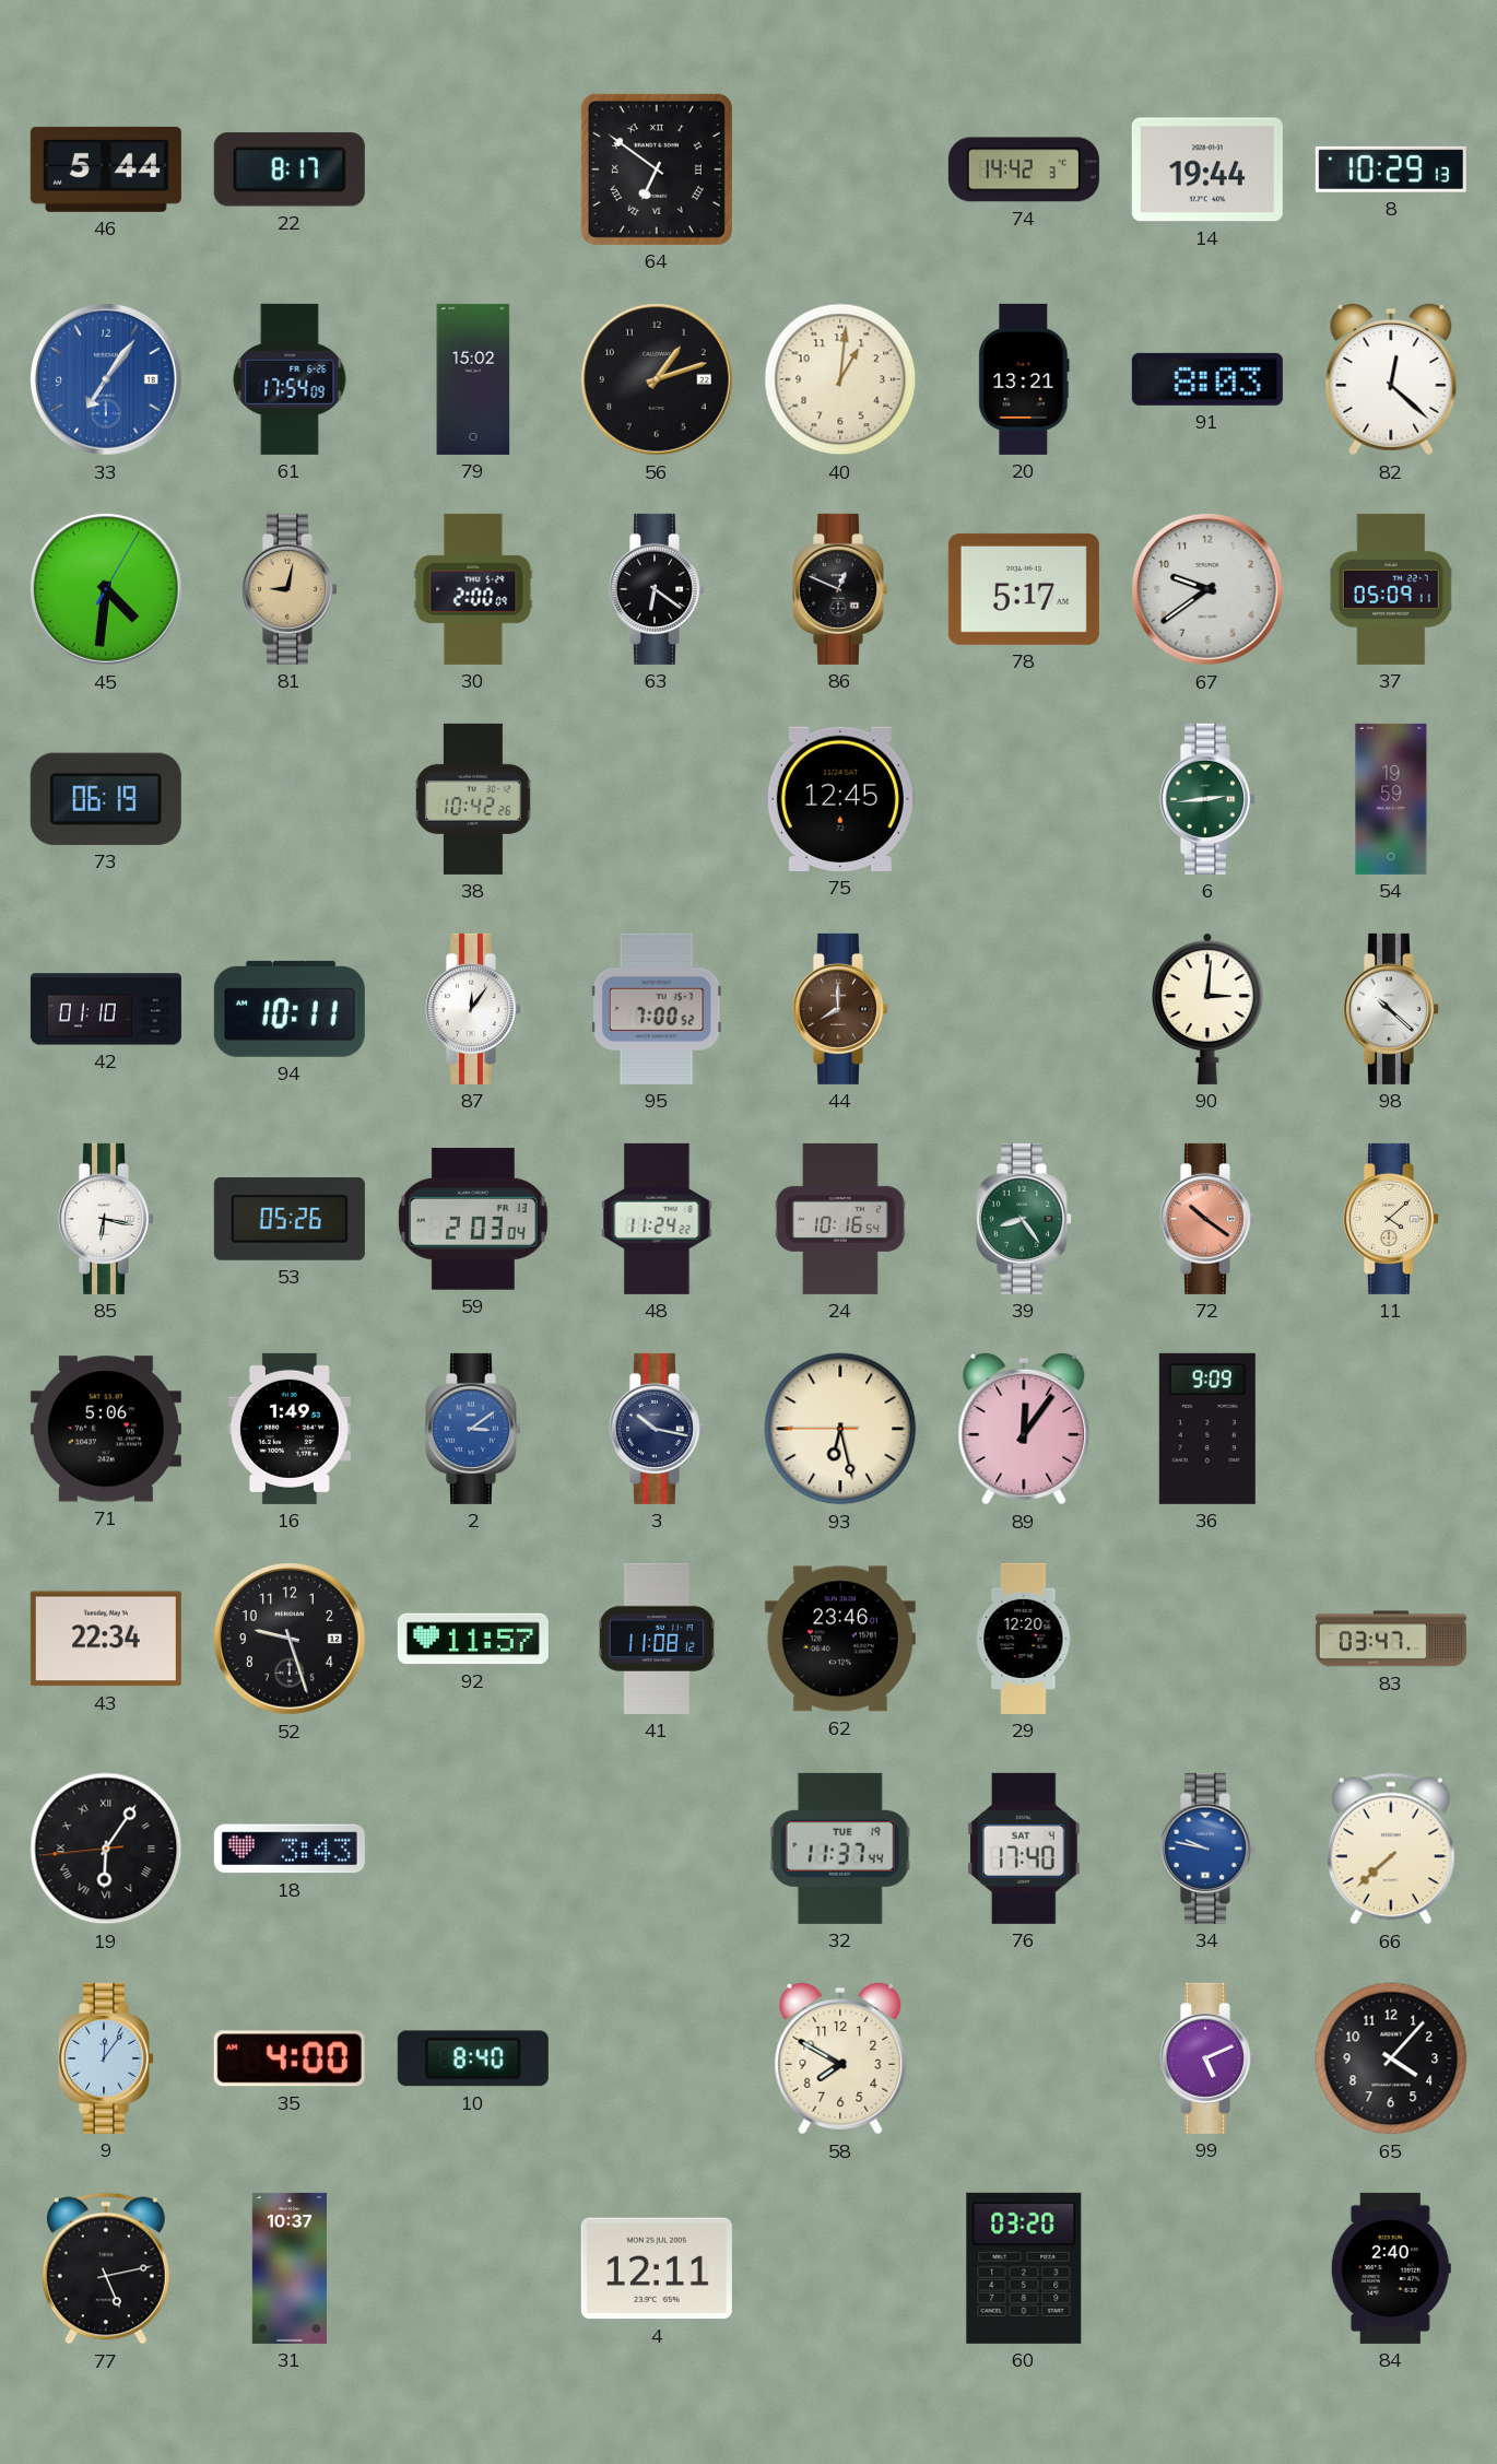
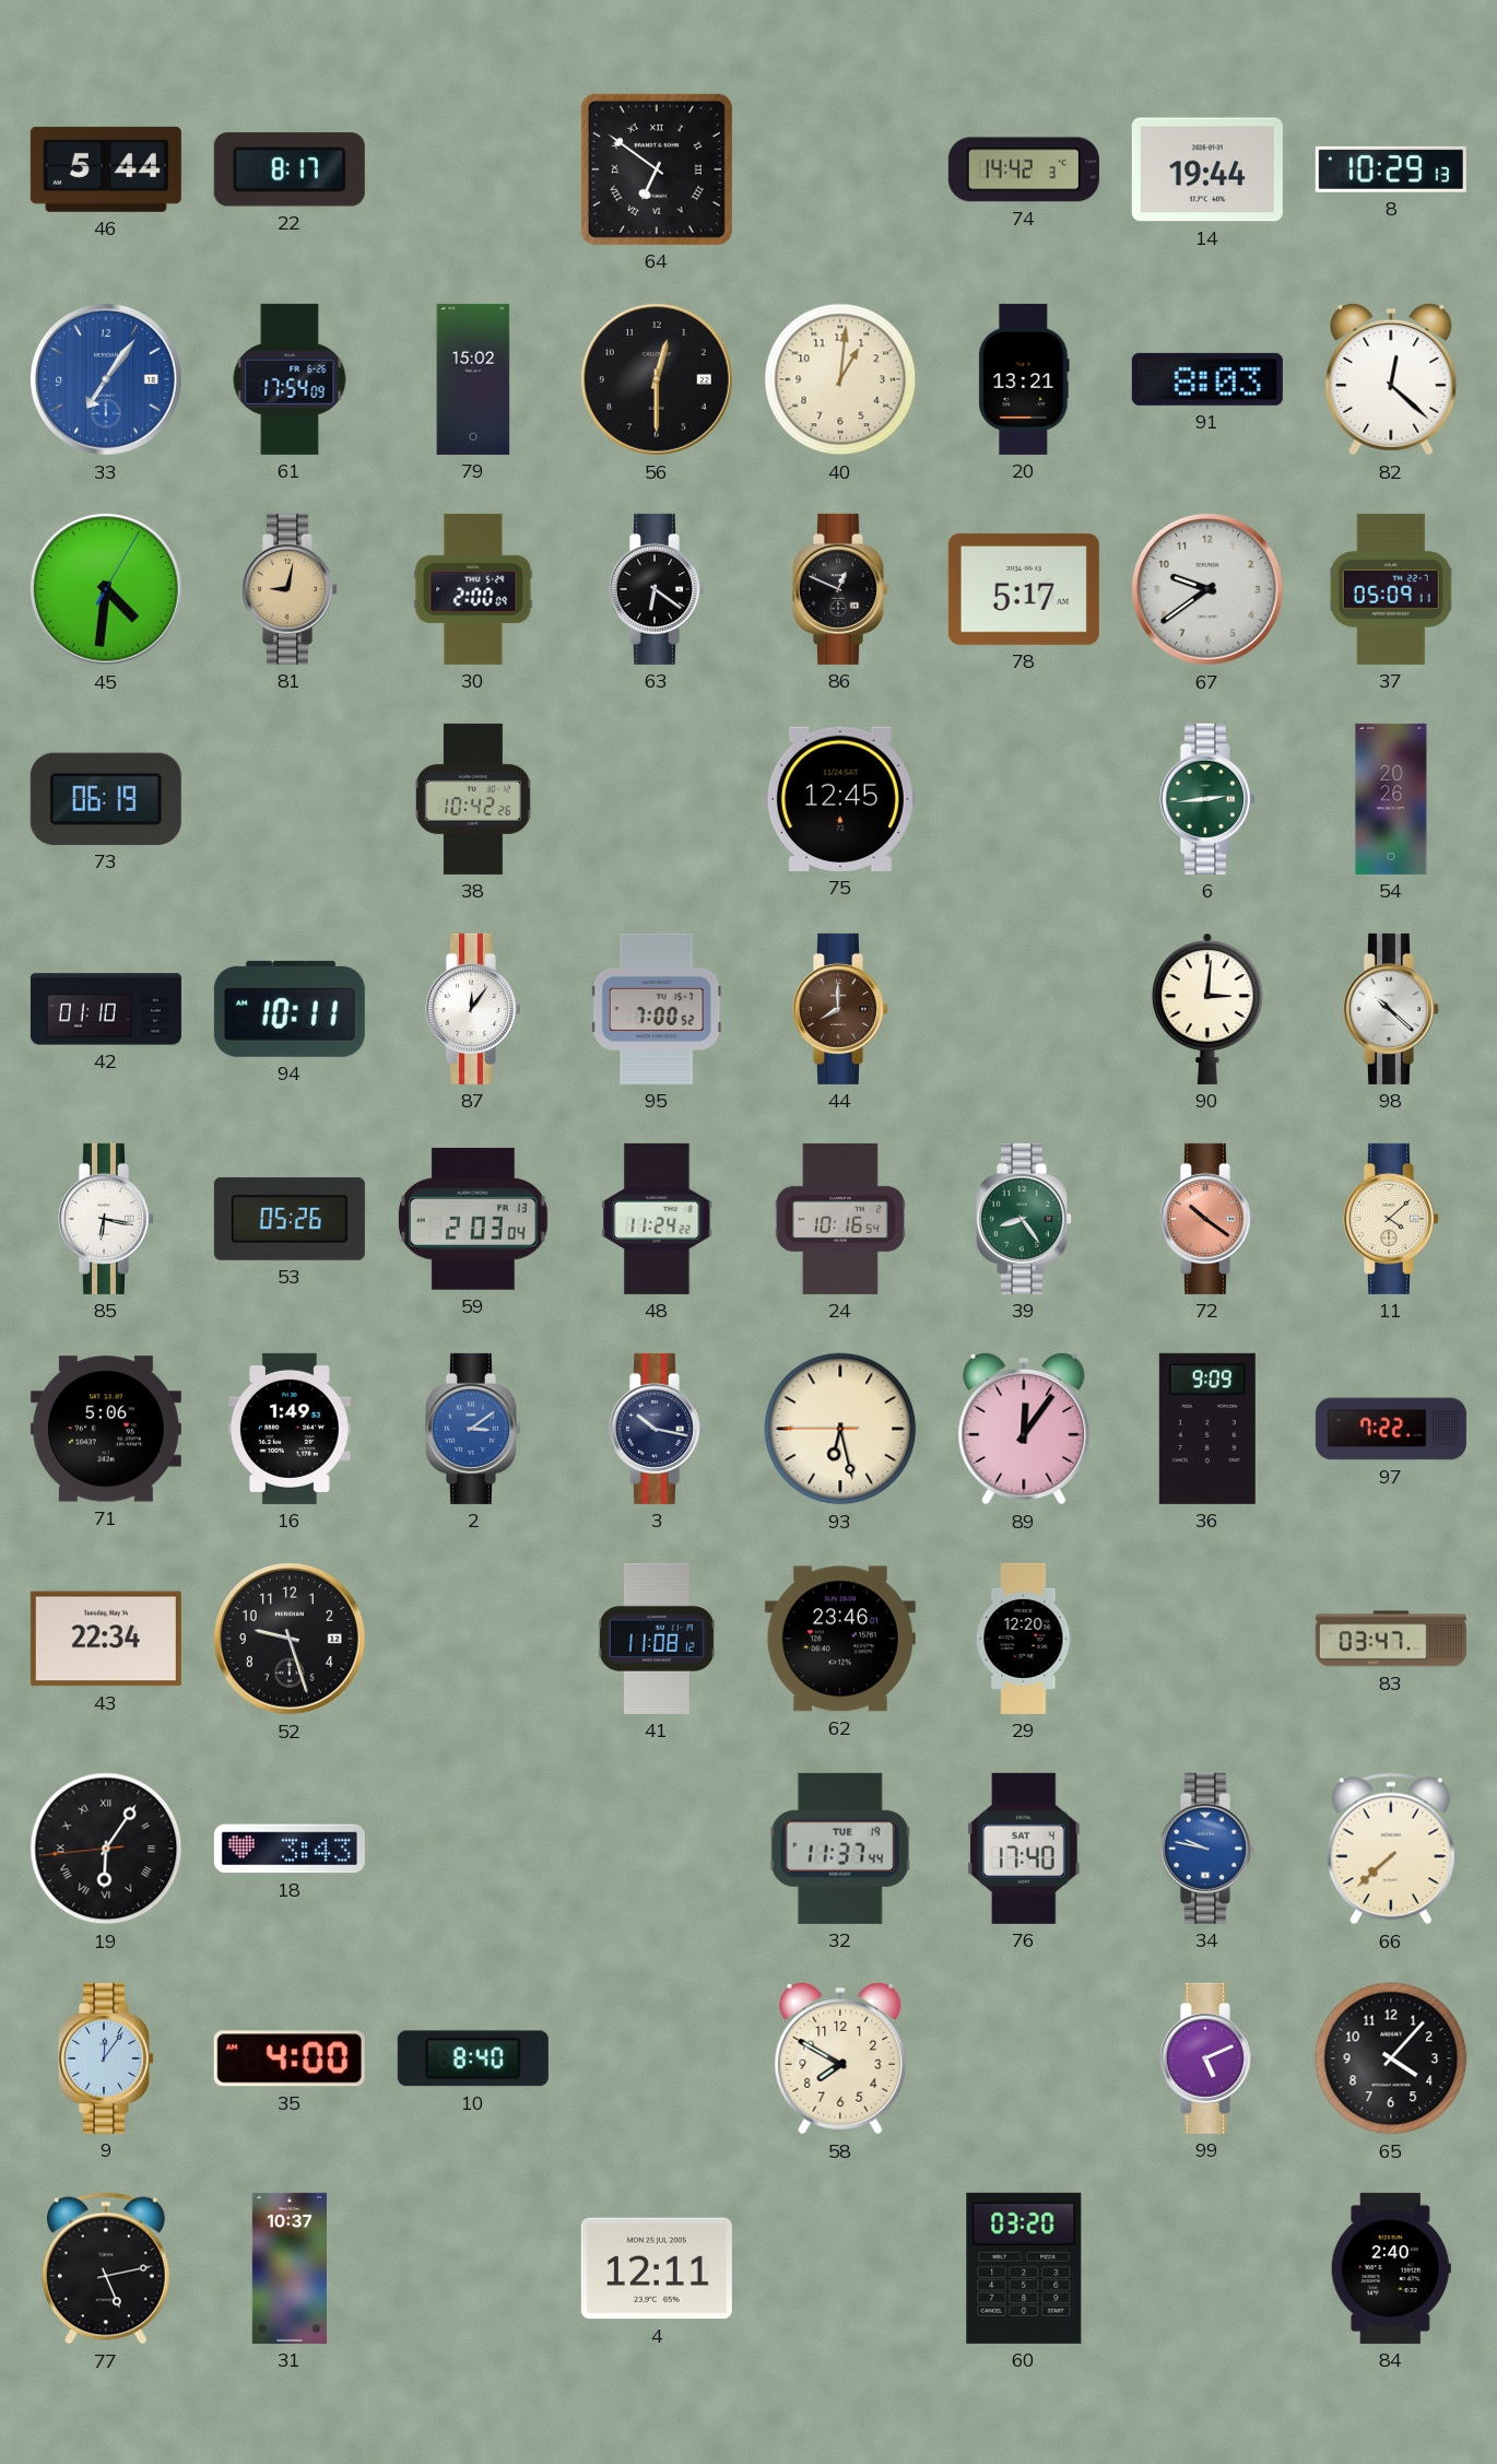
56: 1:12 -> 12:30
54: 19:59 -> 20:26
97: none -> 7:22
92: 11:57 -> none
